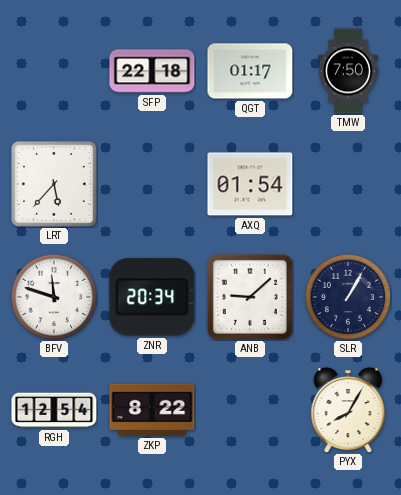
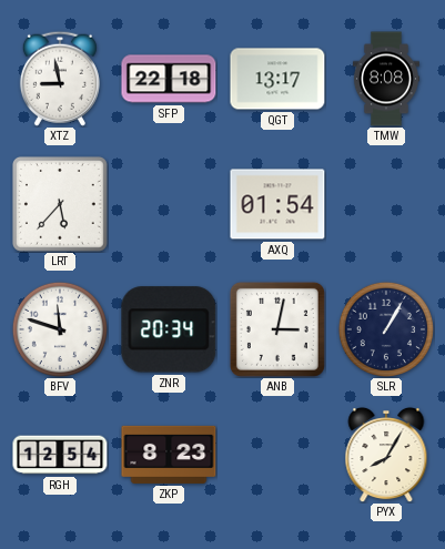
XTZ: none -> 8:58
QGT: 01:17 -> 13:17
TMW: 7:50 -> 8:08
ANB: 9:08 -> 3:02
ZKP: 8:22 -> 8:23
